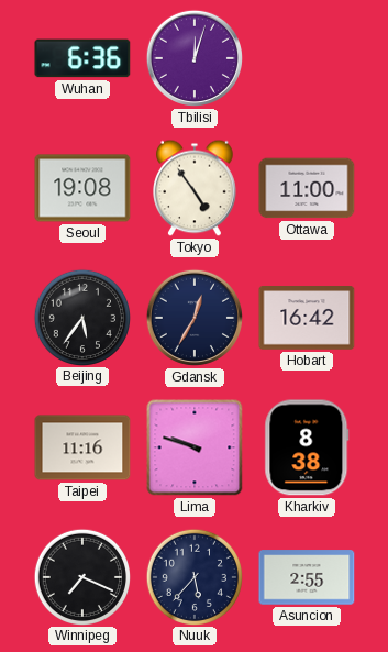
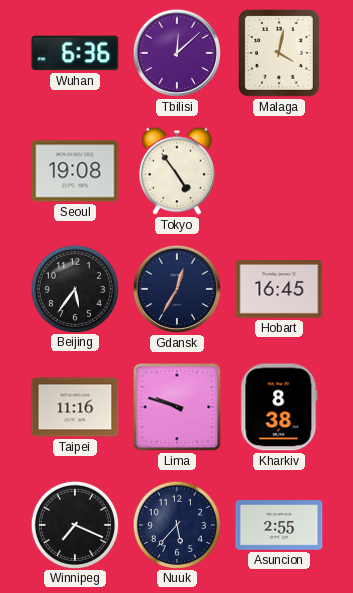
Tbilisi: 12:03 -> 12:08
Malaga: none -> 4:02
Ottawa: 11:00 -> none
Hobart: 16:42 -> 16:45
